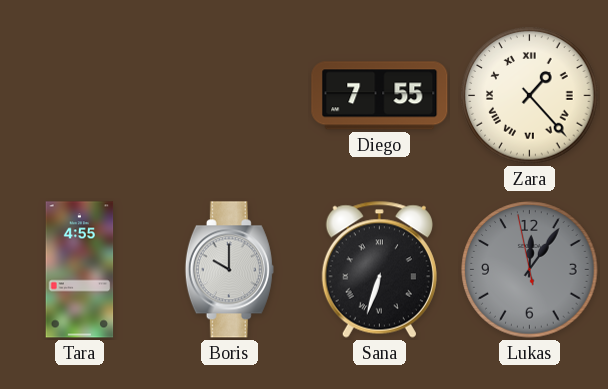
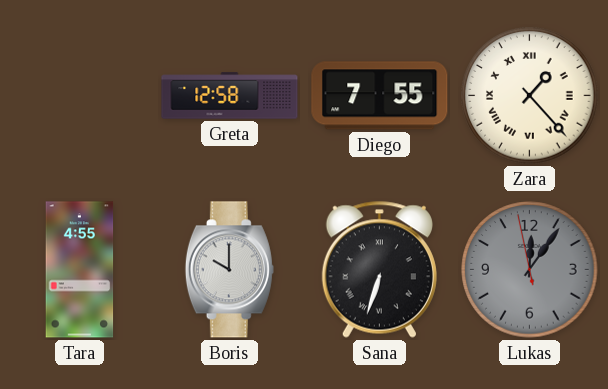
Greta: none -> 12:58
